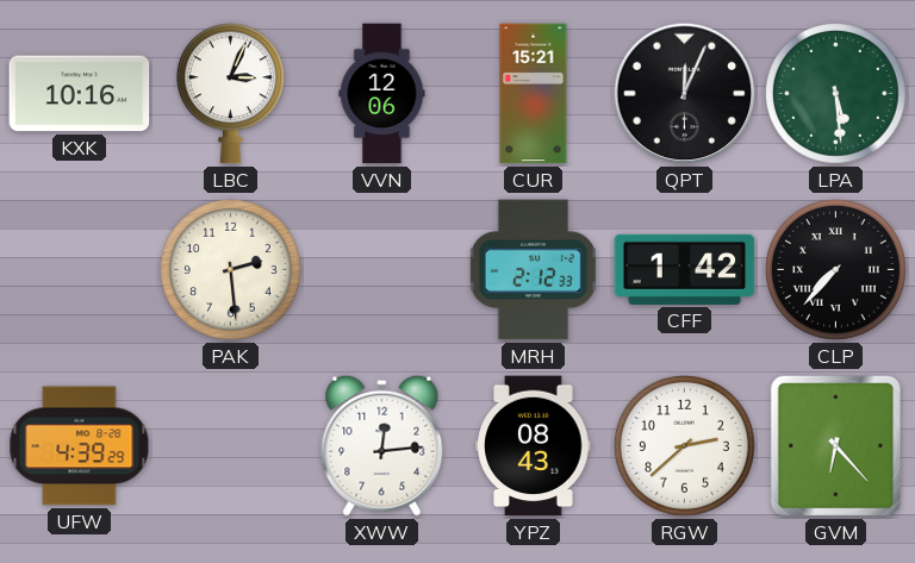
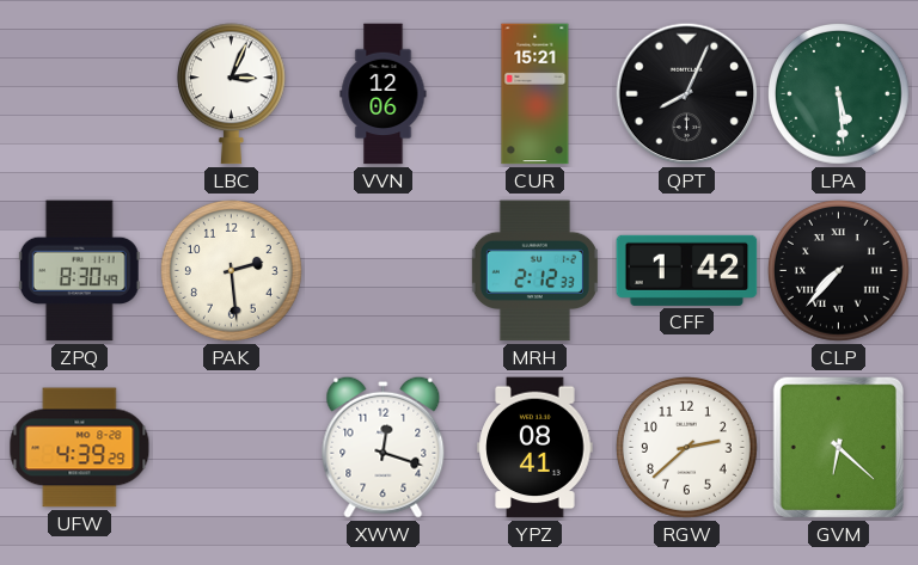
KXK: 10:16 -> none
QPT: 12:04 -> 8:04
ZPQ: none -> 8:30
XWW: 12:14 -> 12:18
YPZ: 08:43 -> 08:41
GVM: 6:23 -> 6:22
